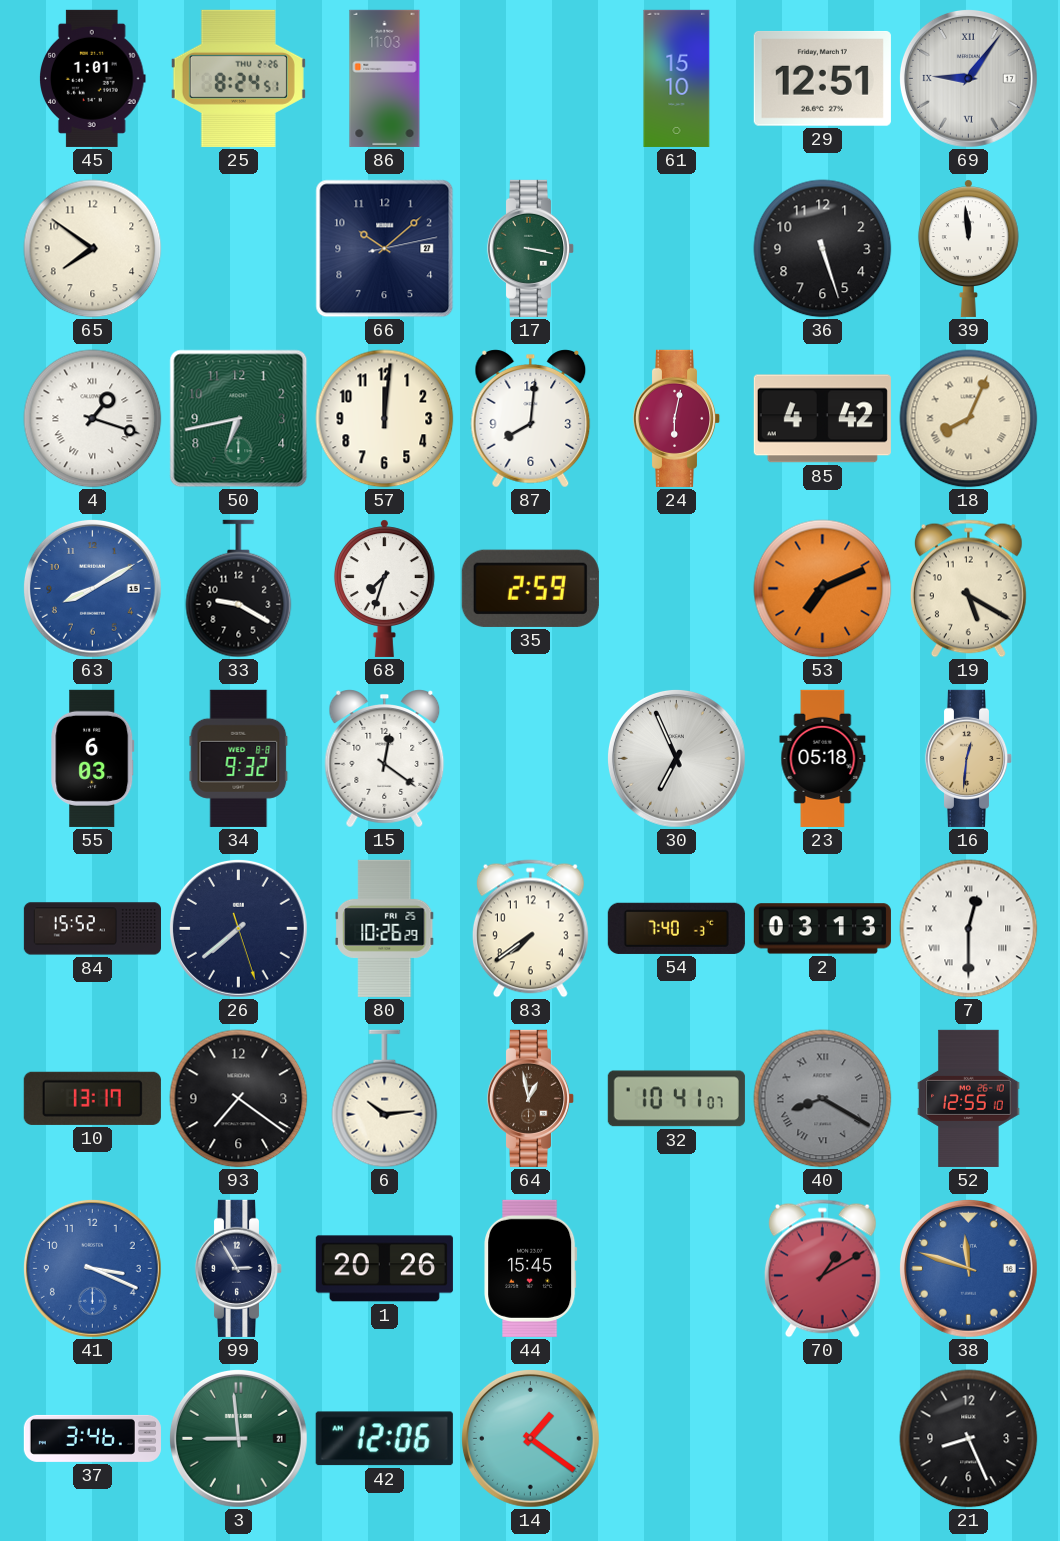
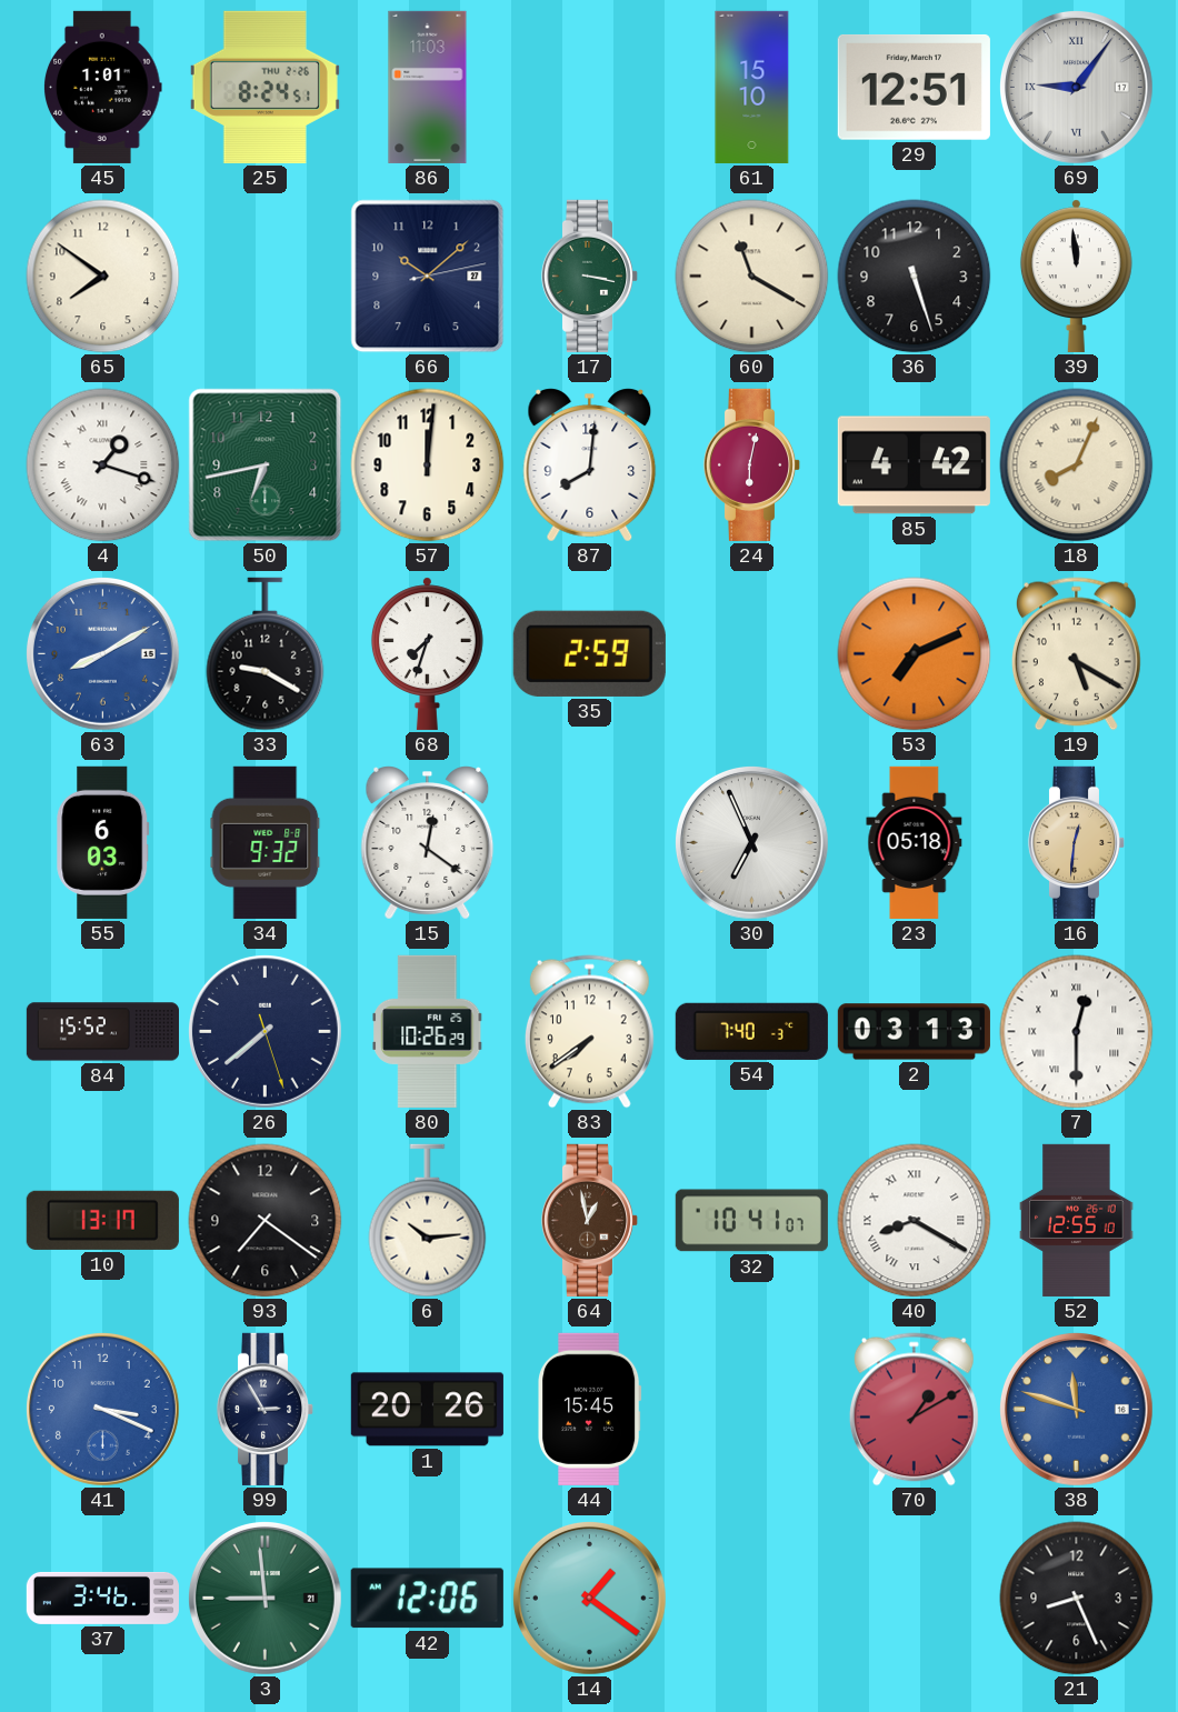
60: none -> 11:20
40 dial: grey -> white
